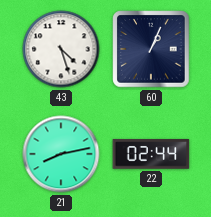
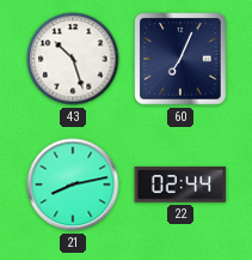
43: 4:27 -> 10:27
60: 1:04 -> 7:04
